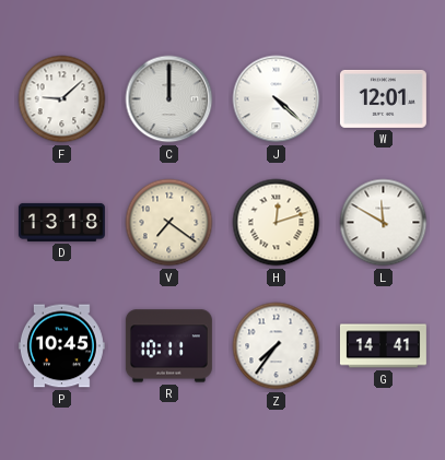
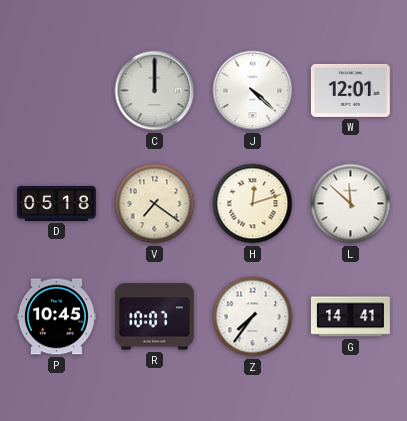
F: 9:08 -> none
D: 13:18 -> 05:18
L: 11:50 -> 11:52
R: 10:11 -> 10:07
